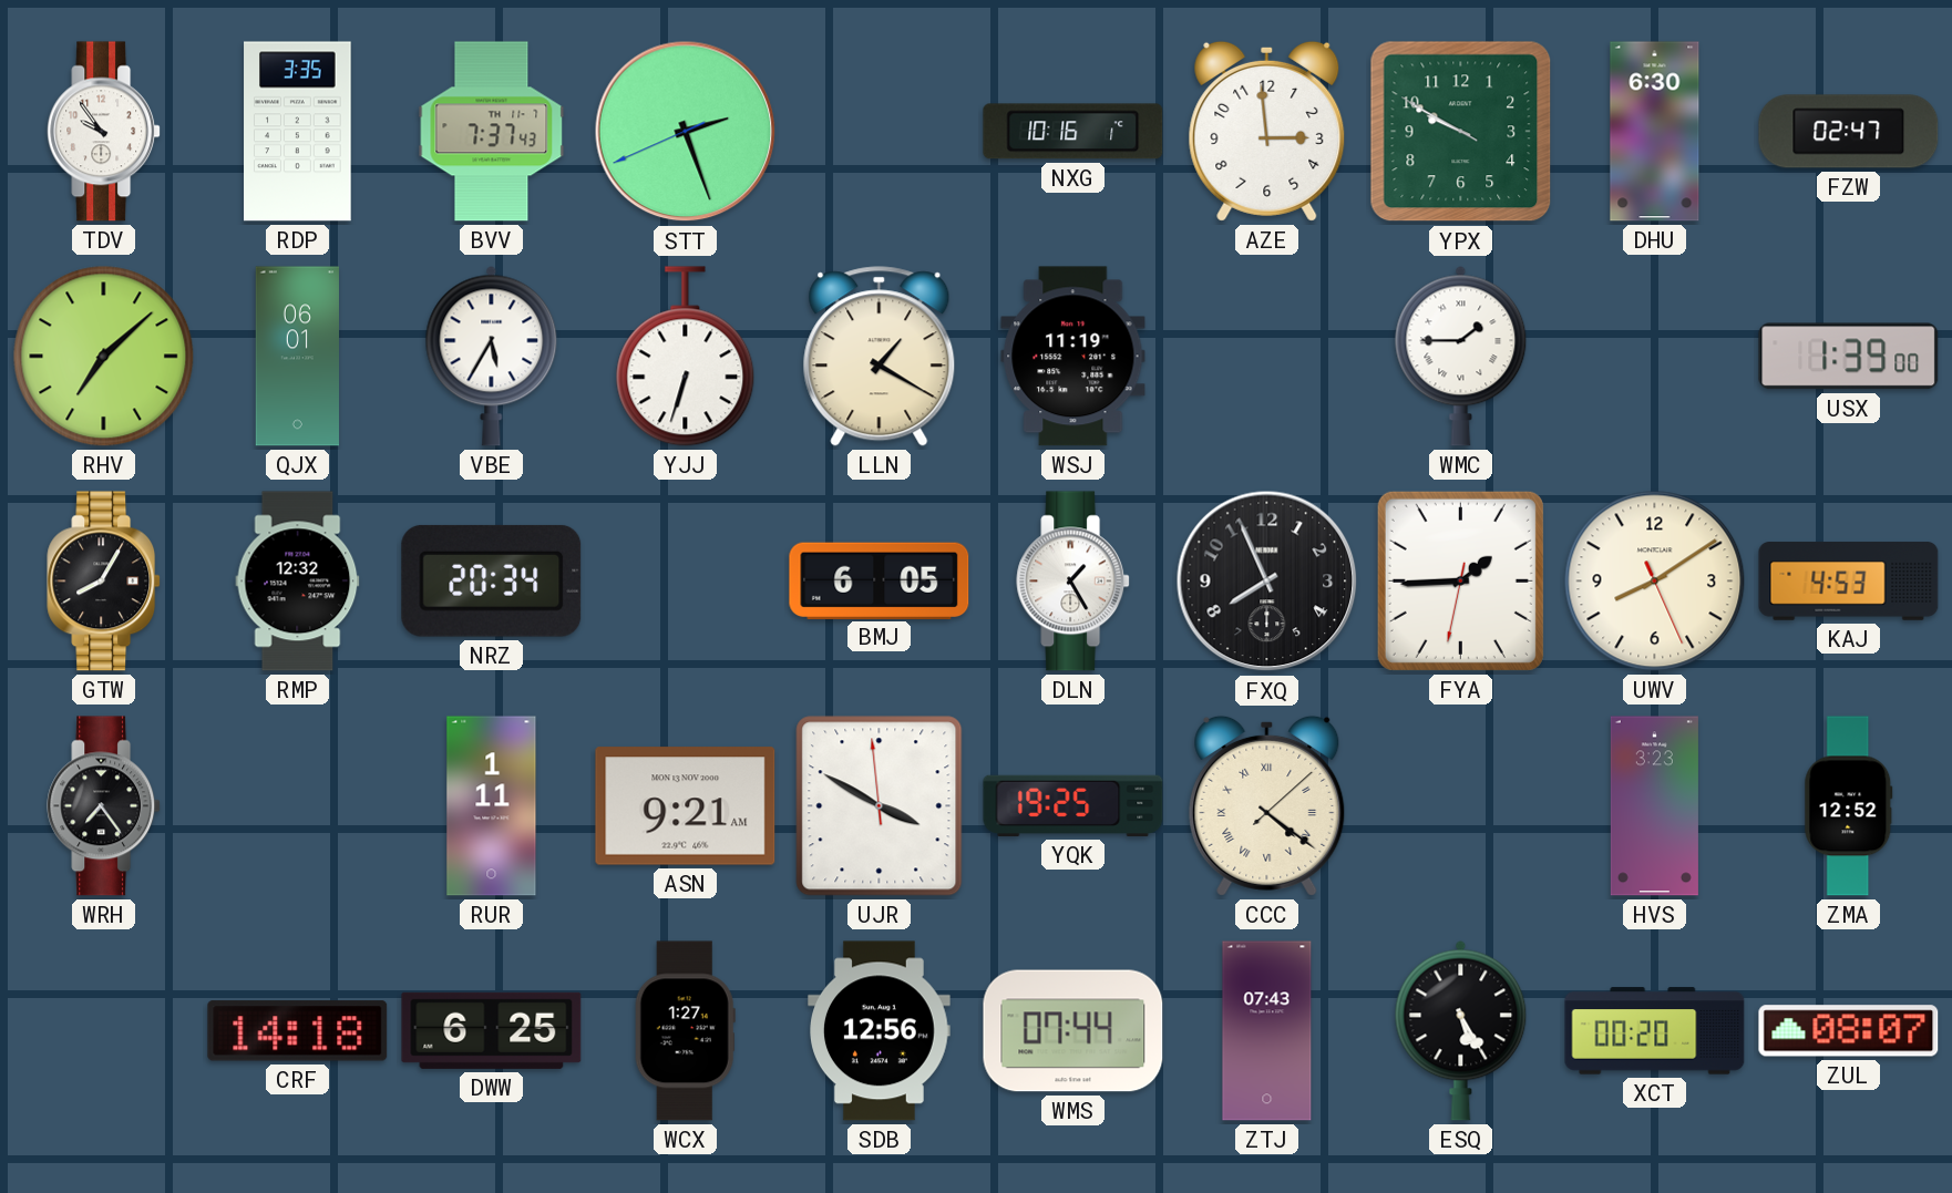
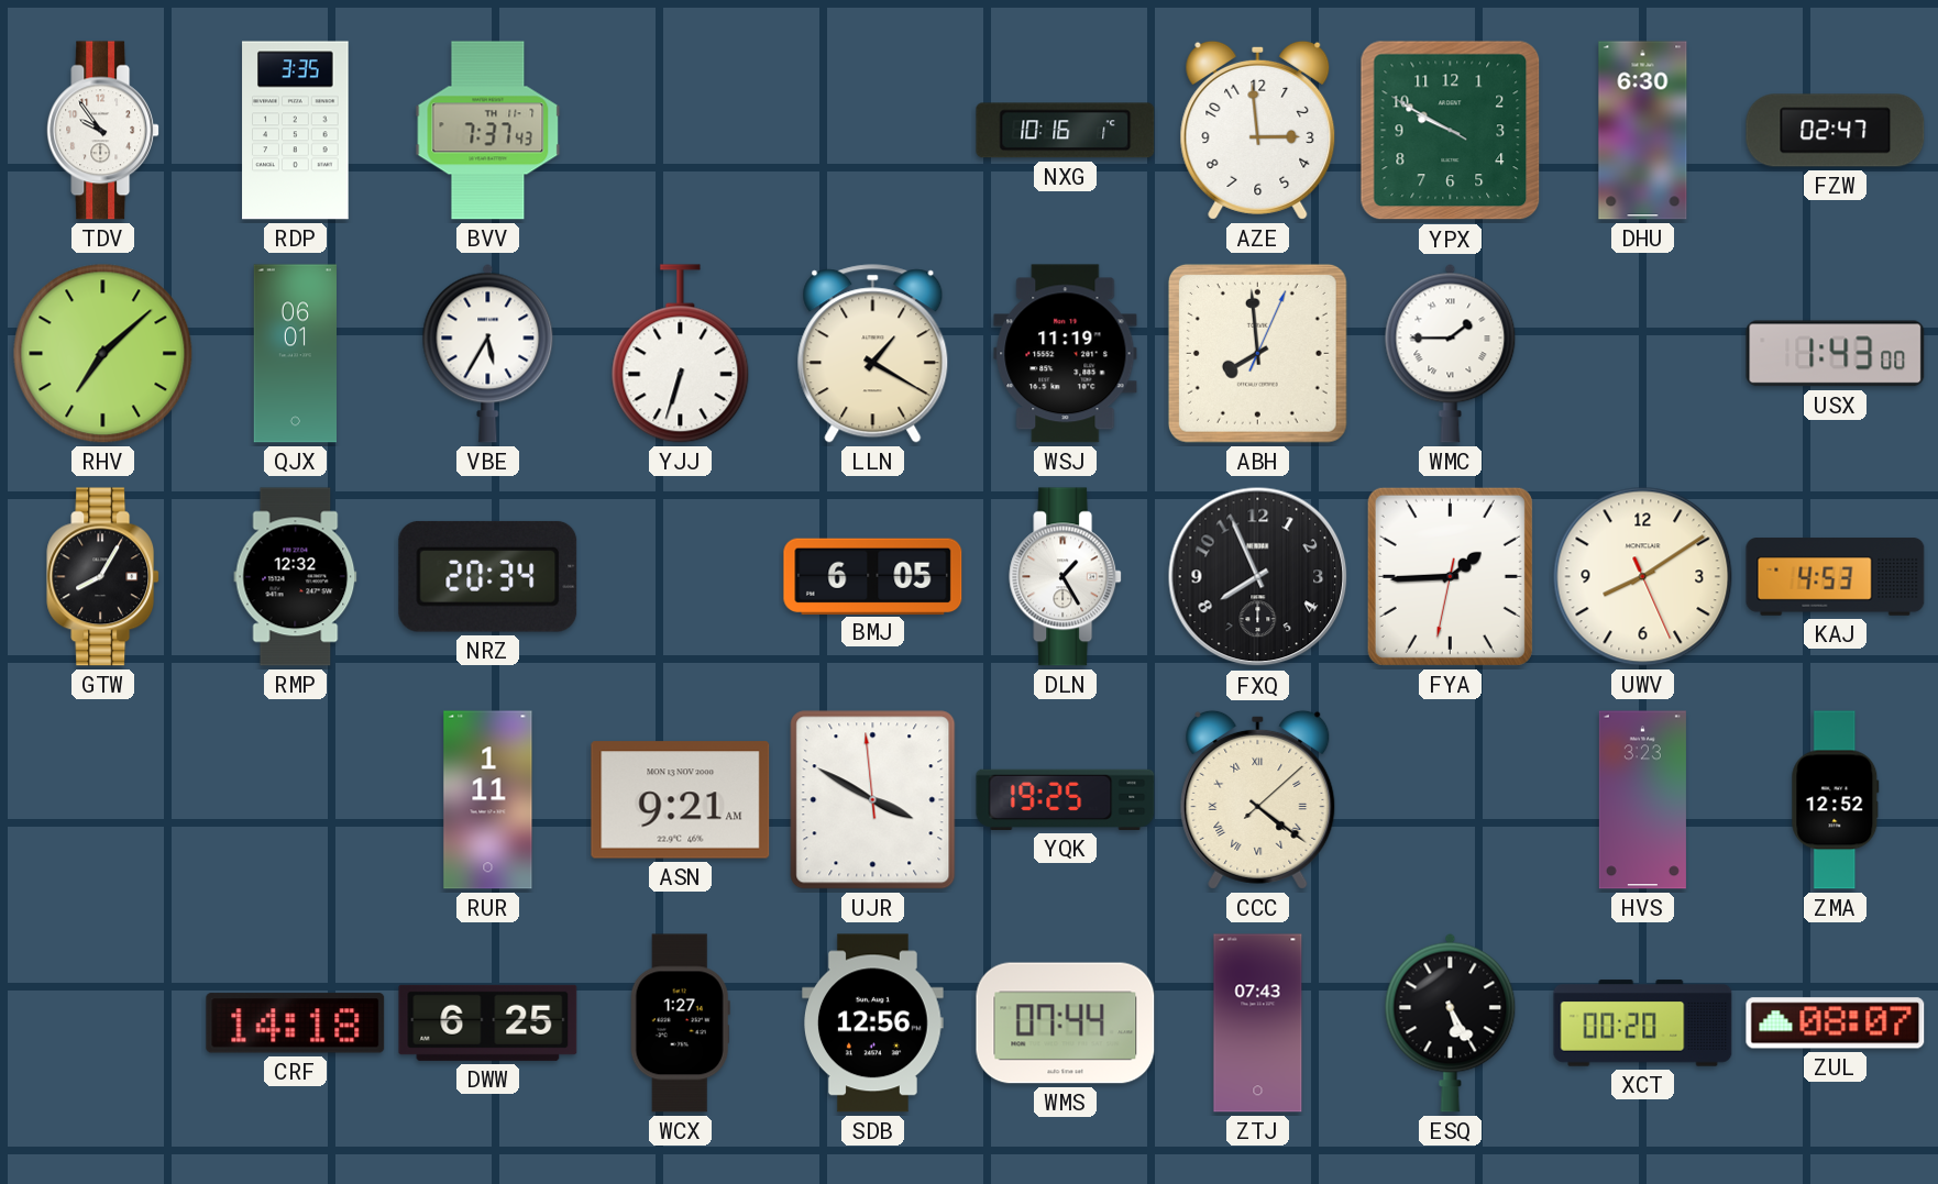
STT: 2:26 -> none
ABH: none -> 7:59
USX: 1:39 -> 1:43
WRH: 7:24 -> none
